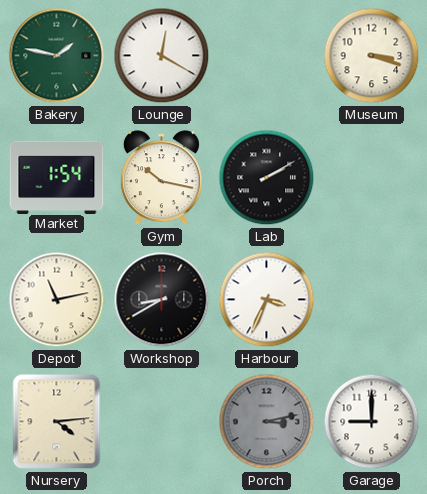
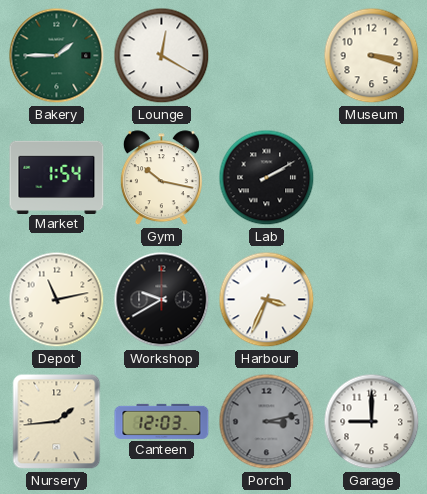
Bakery: 1:47 -> 1:45
Workshop: 8:40 -> 9:40
Nursery: 4:14 -> 1:44
Canteen: none -> 12:03
